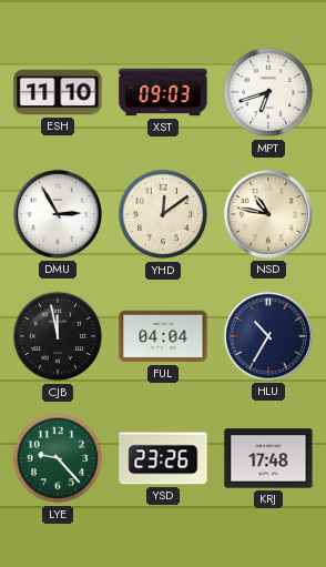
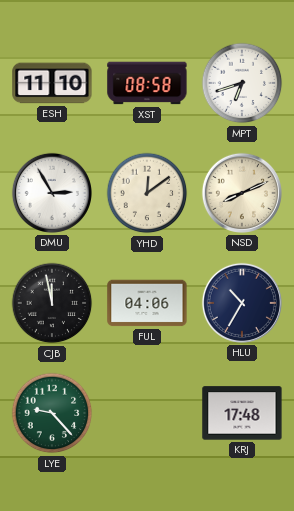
XST: 09:03 -> 08:58
NSD: 10:47 -> 8:11
FUL: 04:04 -> 04:06
YSD: 23:26 -> none
